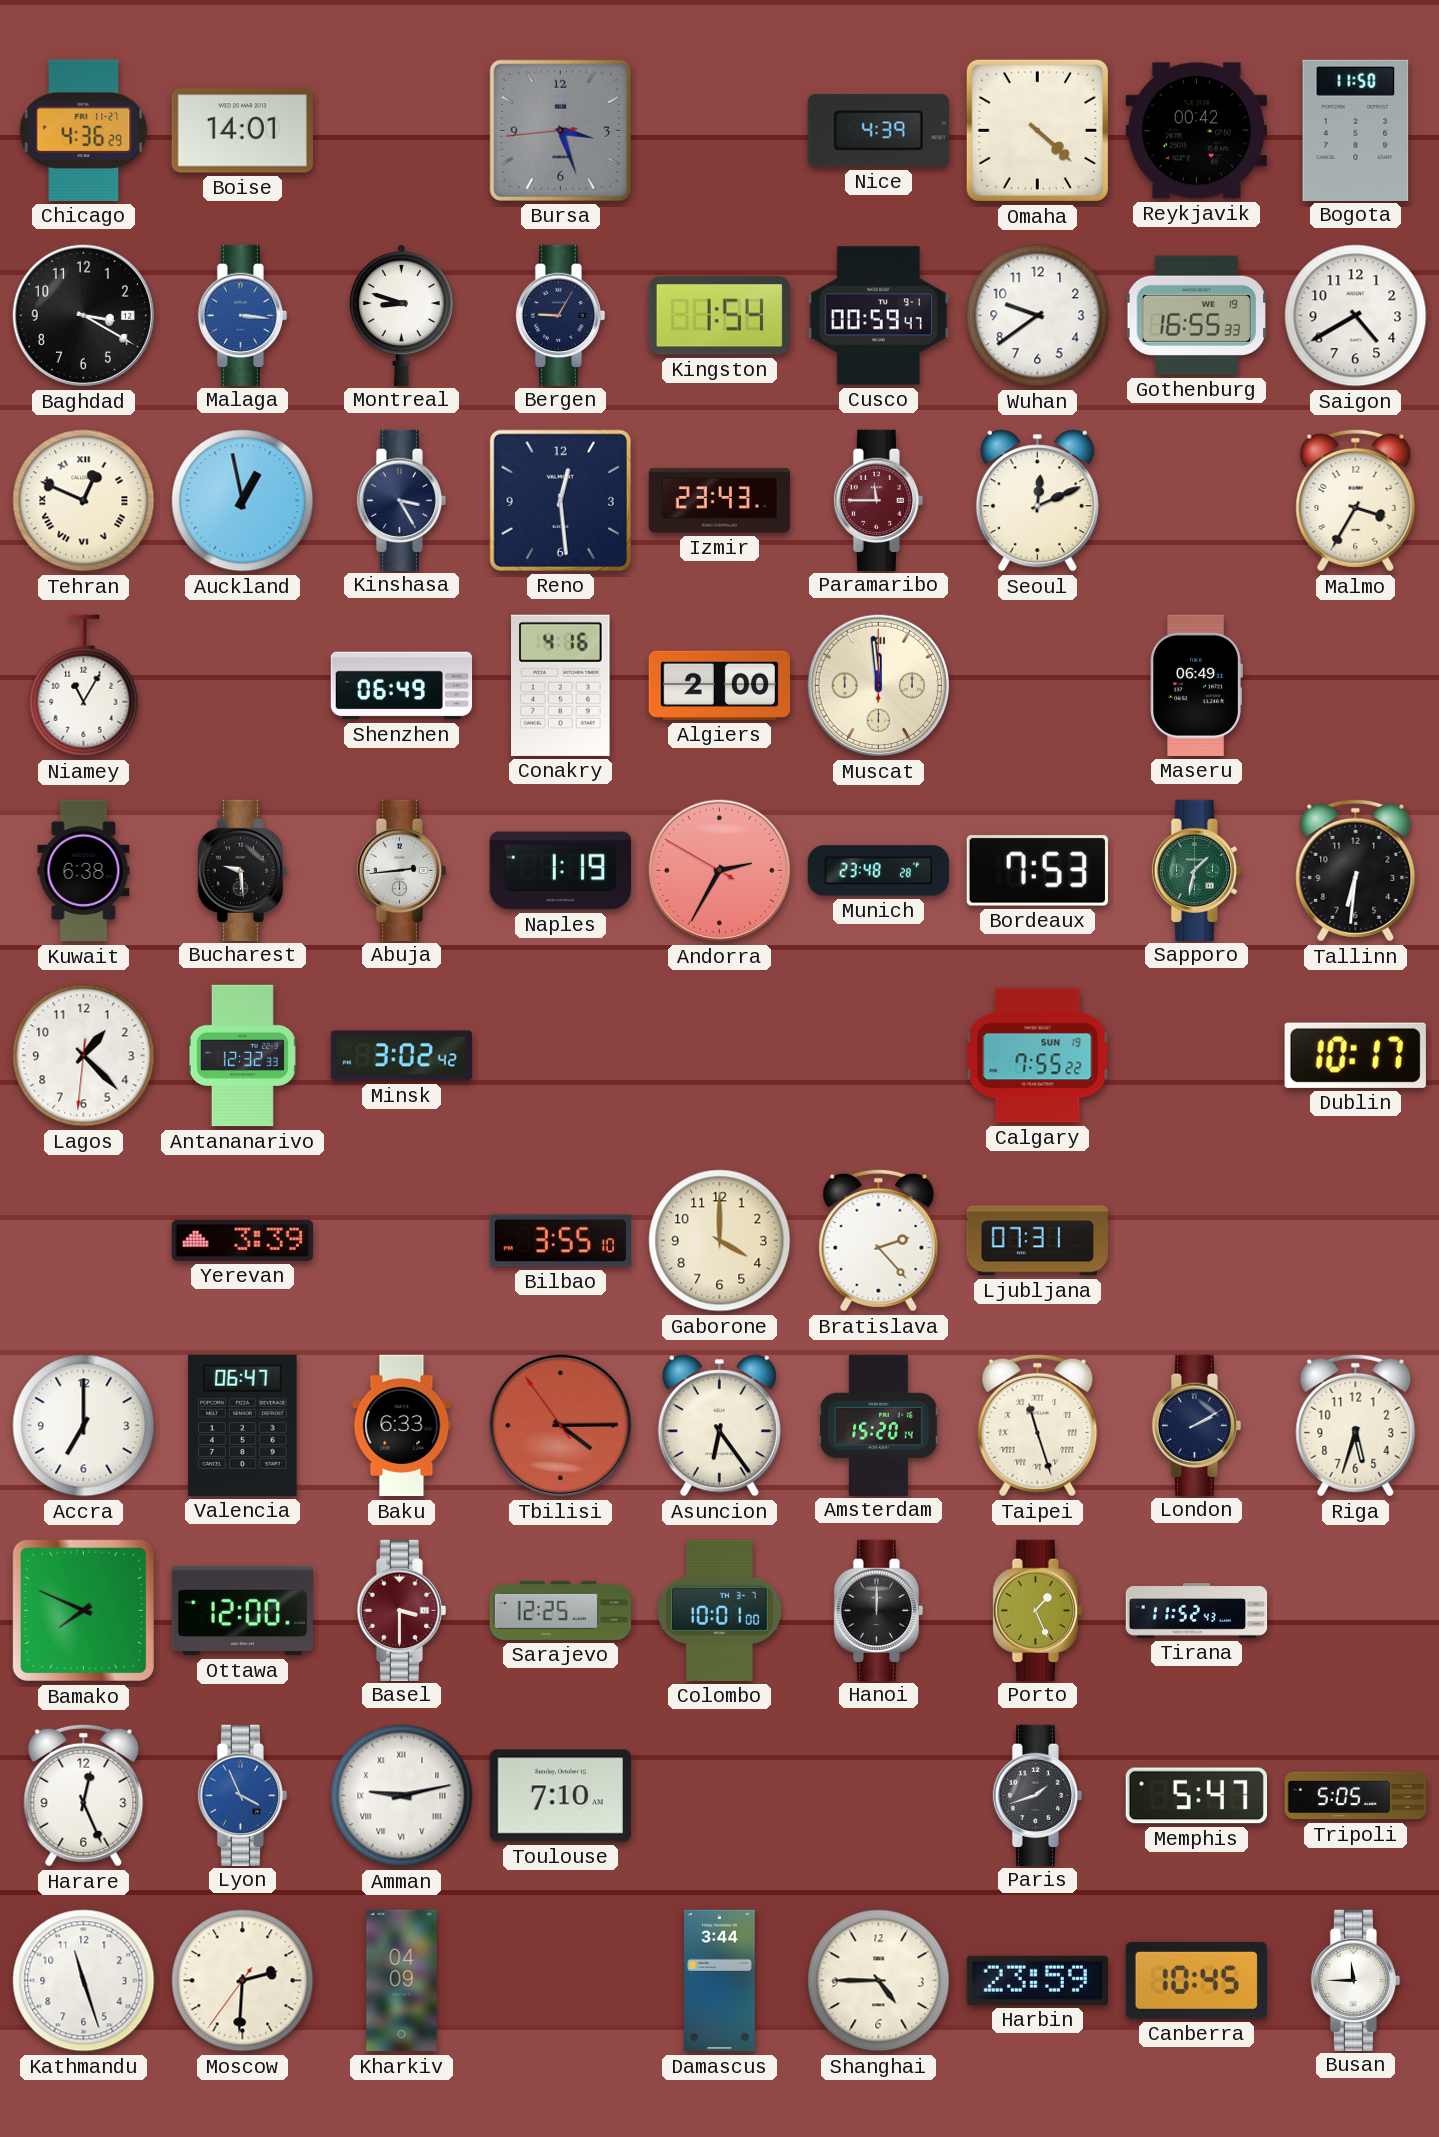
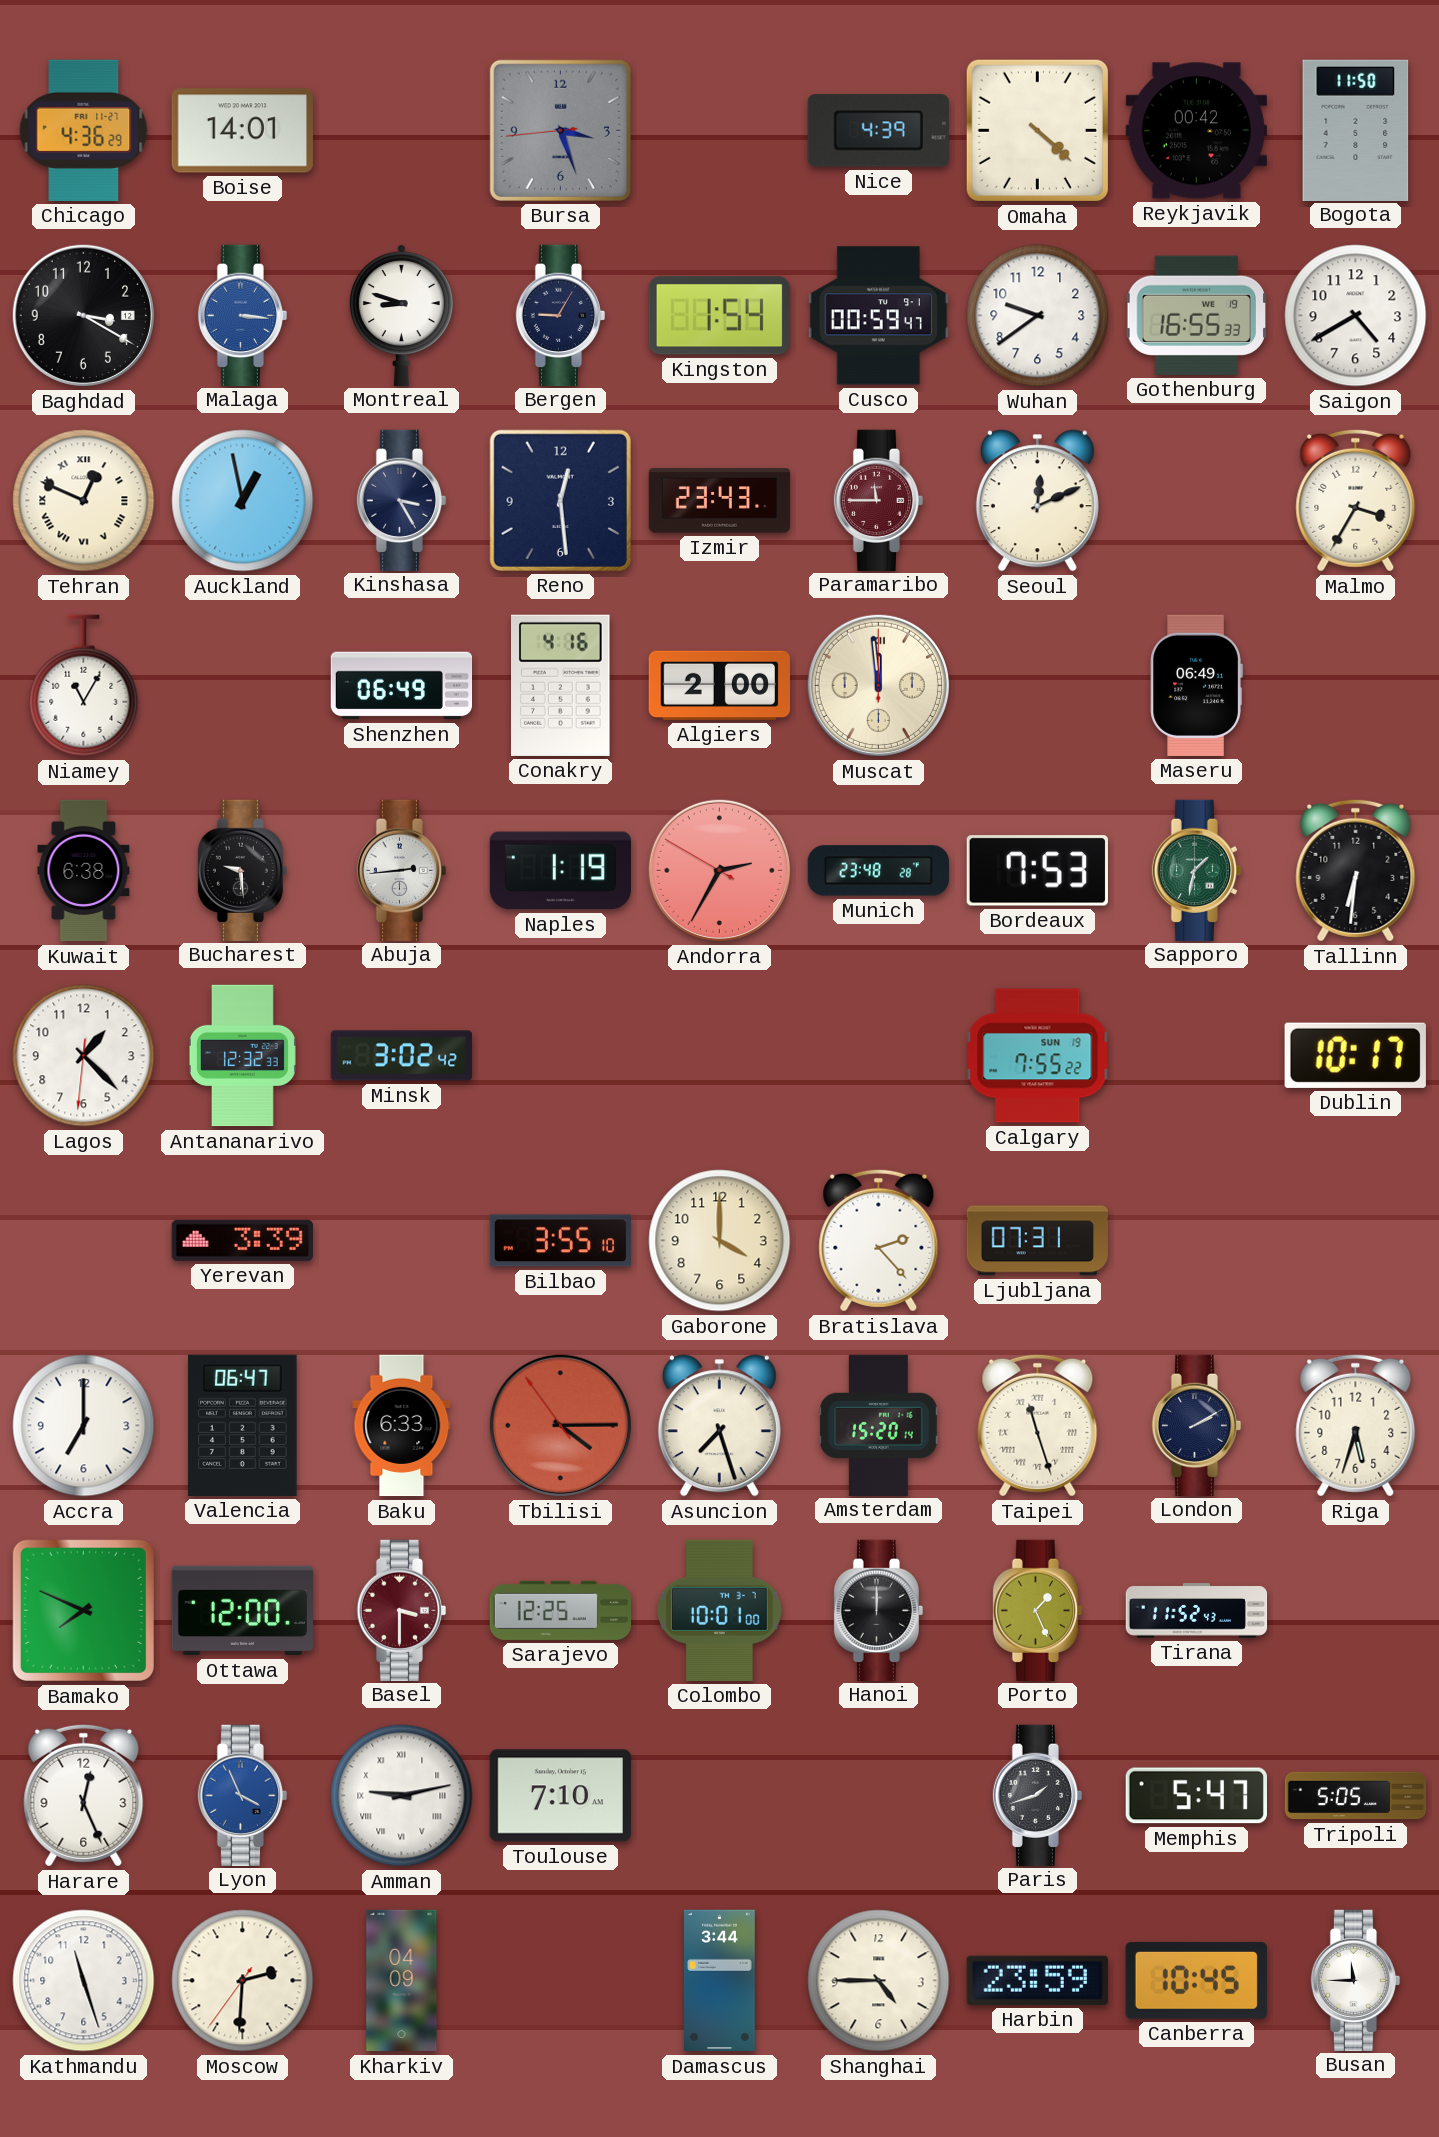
Asuncion: 6:24 -> 7:27
